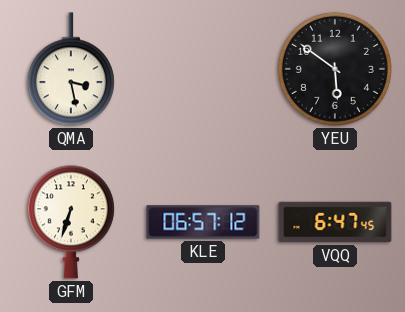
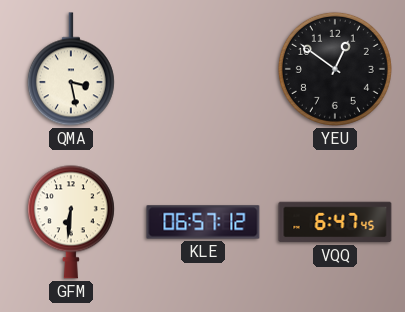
YEU: 5:51 -> 12:51
GFM: 6:33 -> 6:31
